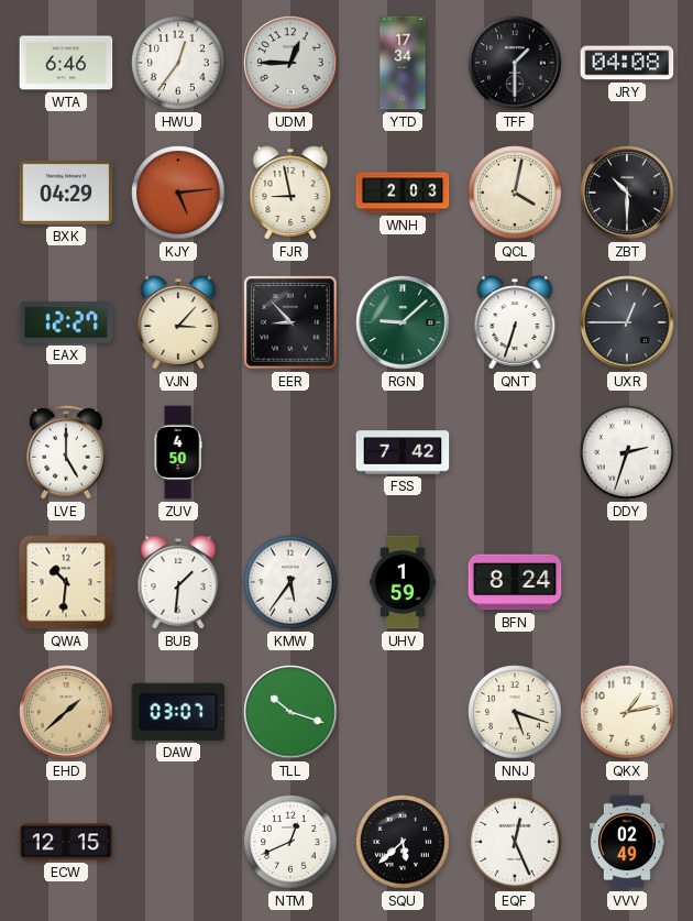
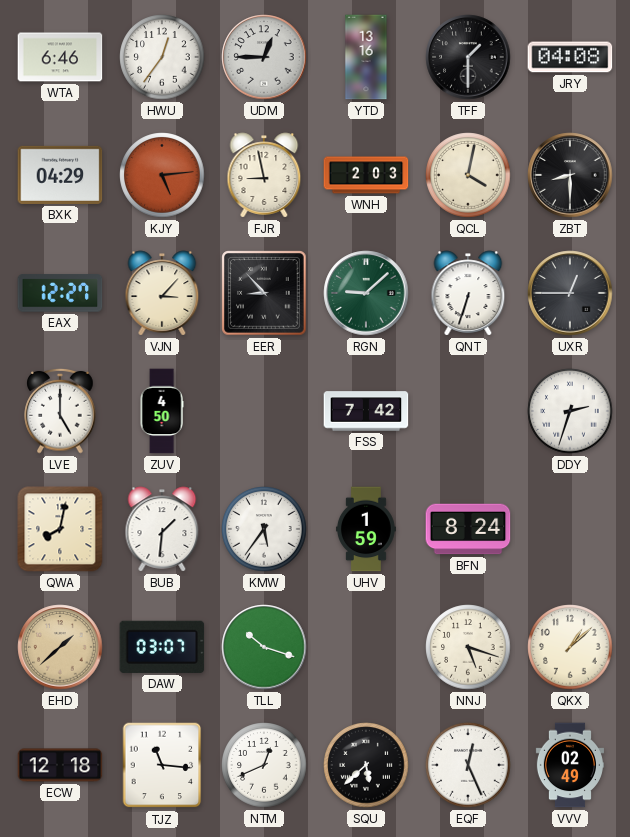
YTD: 17:34 -> 13:16
ZBT: 10:30 -> 8:30
QWA: 10:31 -> 8:02
QKX: 1:13 -> 1:08
ECW: 12:15 -> 12:18
TJZ: none -> 11:16
